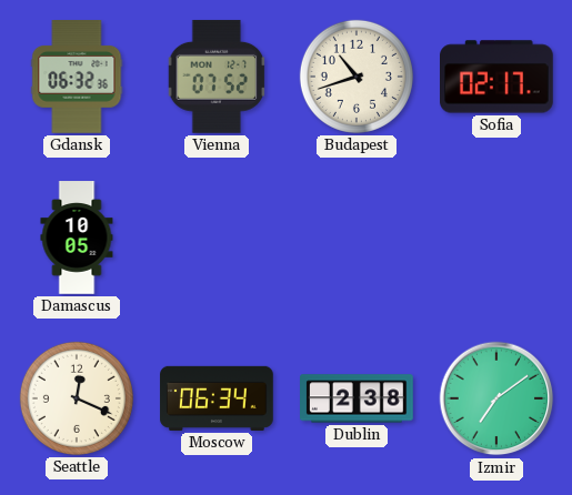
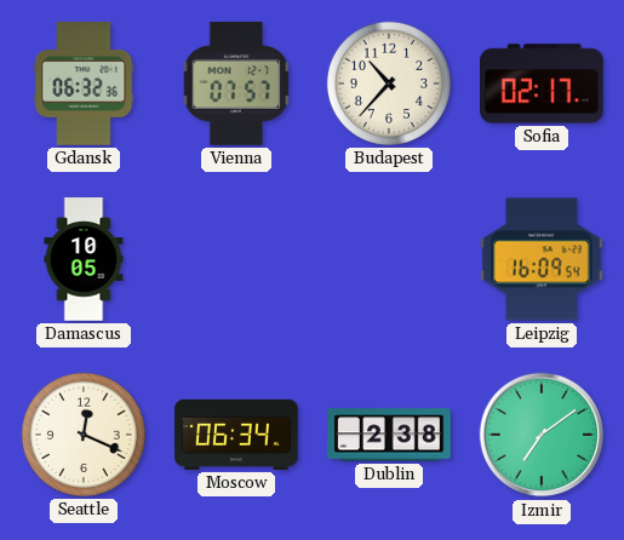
Vienna: 07:52 -> 07:57
Budapest: 10:42 -> 10:37
Leipzig: none -> 16:09
